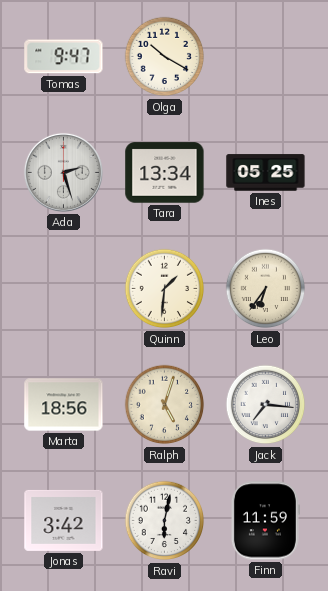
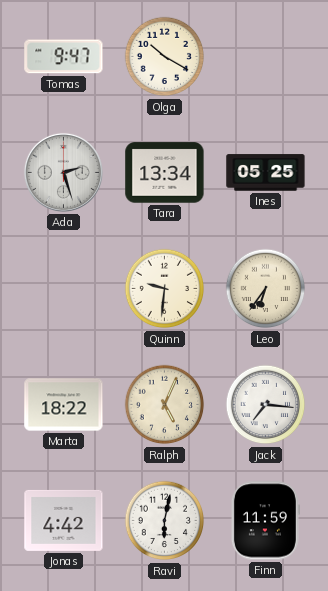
Quinn: 1:31 -> 9:31
Marta: 18:56 -> 18:22
Ralph: 5:03 -> 5:04
Jonas: 3:42 -> 4:42
